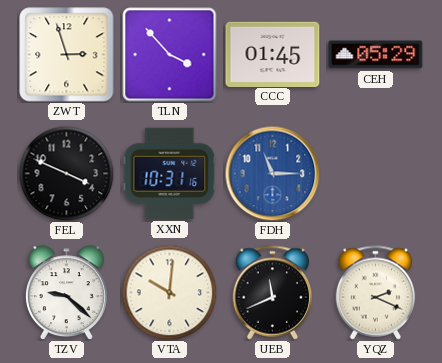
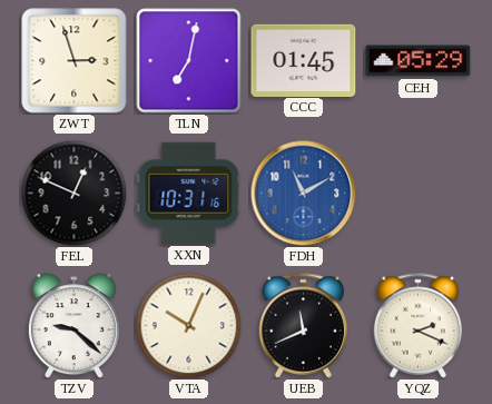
TLN: 3:53 -> 7:02
FEL: 3:49 -> 12:49
FDH: 11:15 -> 11:10
VTA: 10:01 -> 10:04
